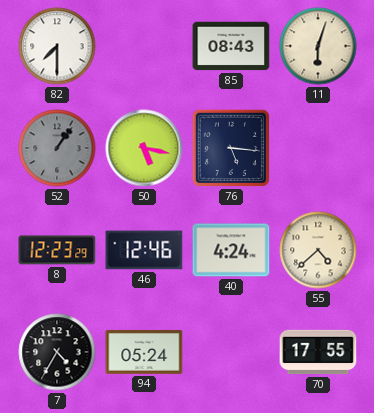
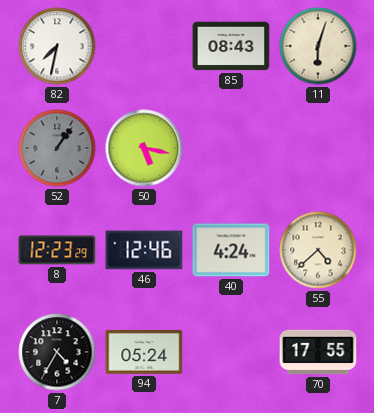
82: 7:30 -> 7:32
76: 5:16 -> none
